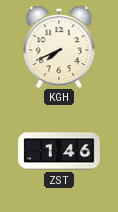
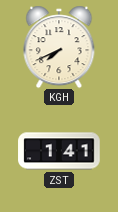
ZST: 1:46 -> 1:41
